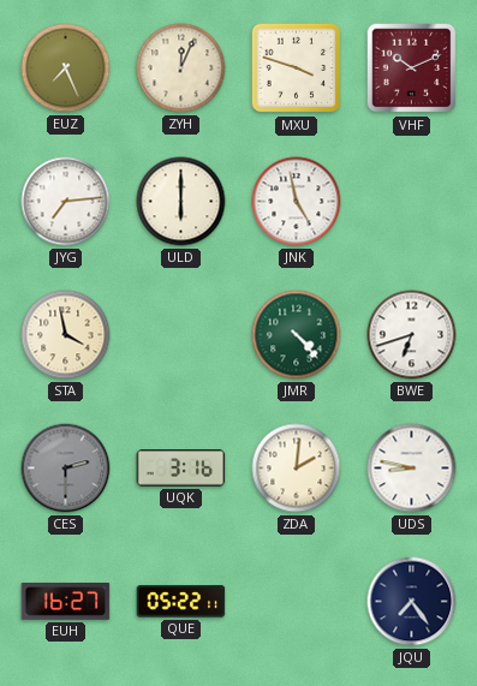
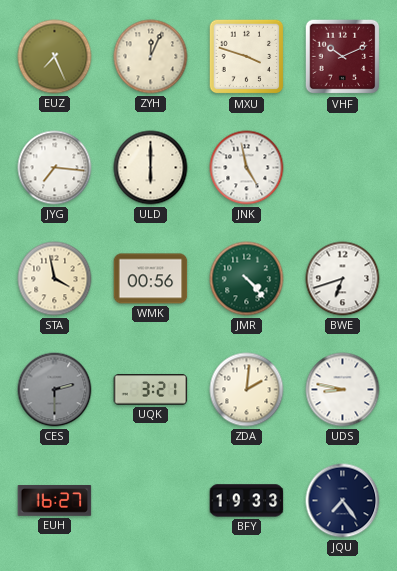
JYG: 7:14 -> 7:16
WMK: none -> 00:56
UQK: 3:16 -> 3:21
QUE: 05:22 -> none
BFY: none -> 19:33
